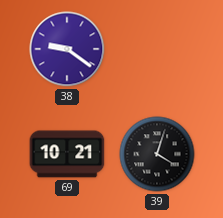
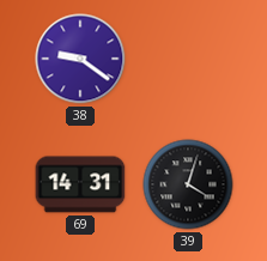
69: 10:21 -> 14:31
